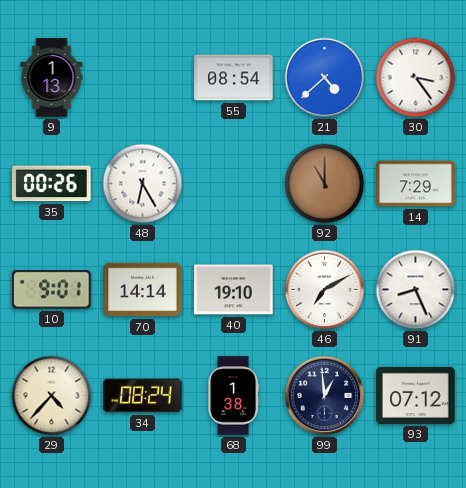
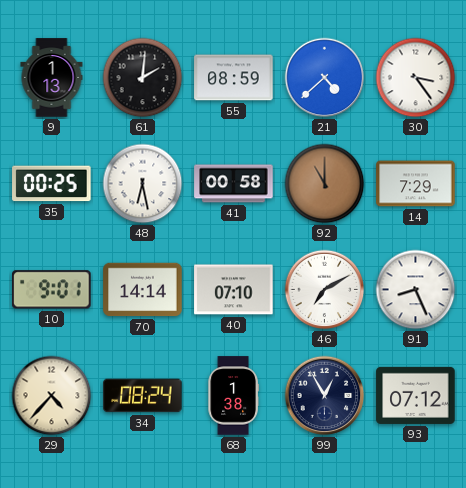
61: none -> 2:01
55: 08:54 -> 08:59
35: 00:26 -> 00:25
48: 6:25 -> 6:28
41: none -> 00:58
40: 19:10 -> 07:10
99: 12:59 -> 12:55
